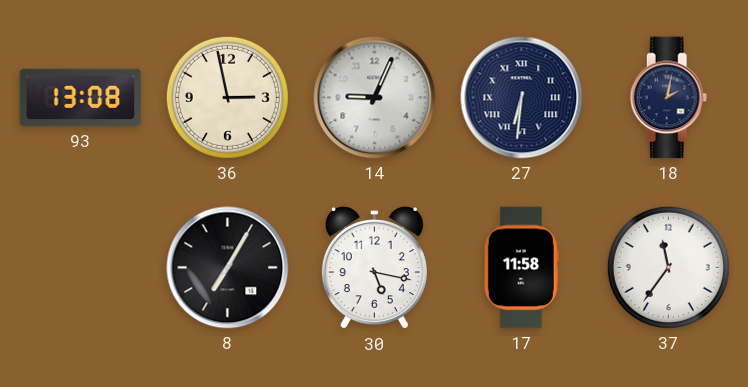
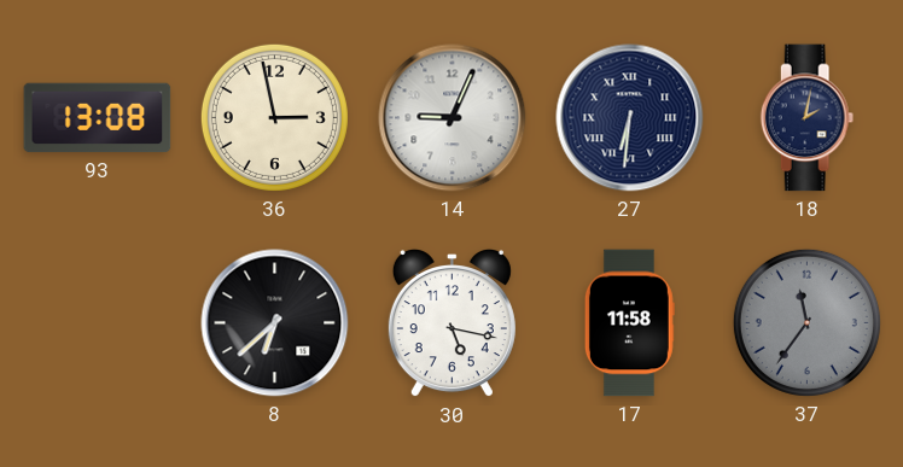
8: 7:05 -> 6:38
37 dial: white -> grey
